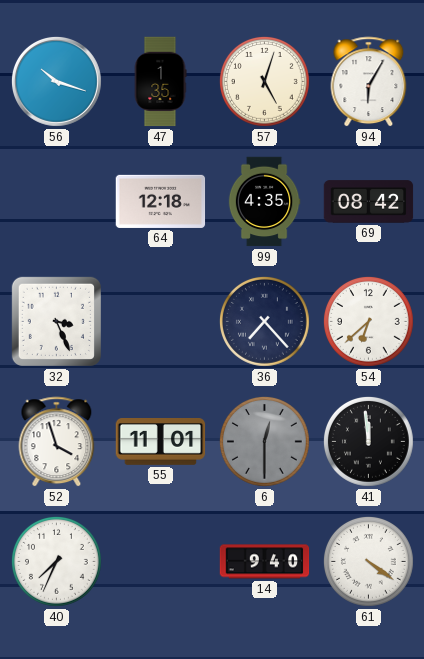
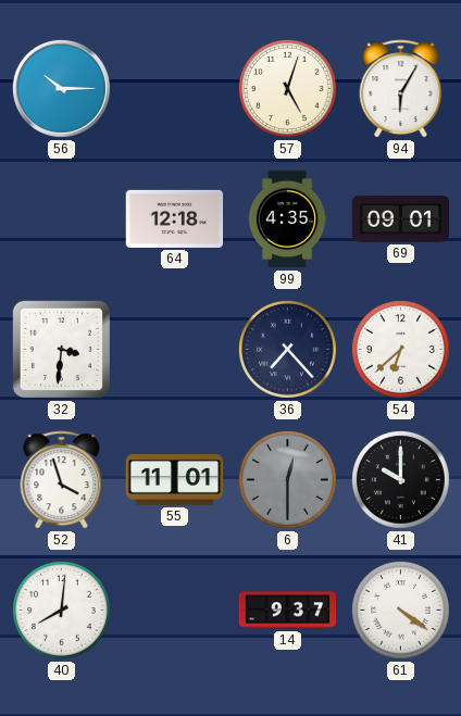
56: 10:18 -> 10:15
47: 1:35 -> none
69: 08:42 -> 09:01
32: 3:26 -> 3:31
41: 11:59 -> 10:00
40: 7:34 -> 8:01
14: 9:40 -> 9:37
